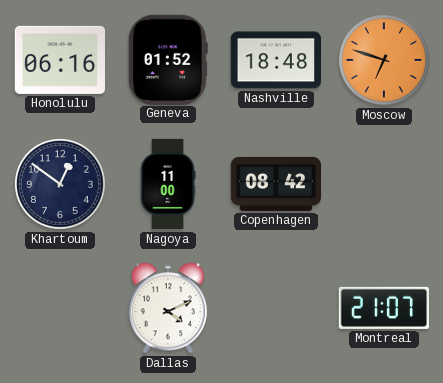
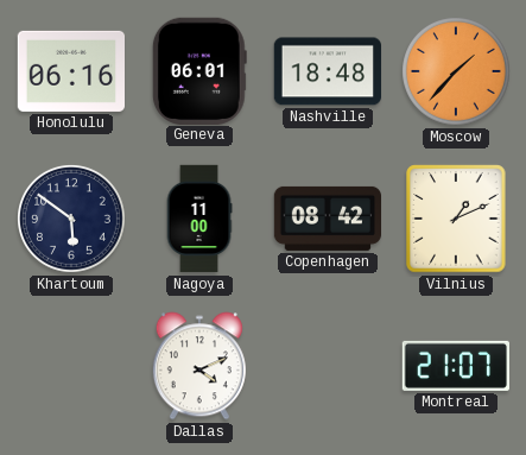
Geneva: 01:52 -> 06:01
Moscow: 6:48 -> 1:37
Khartoum: 12:51 -> 5:51
Vilnius: none -> 1:11
